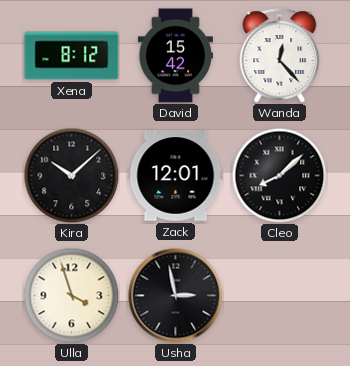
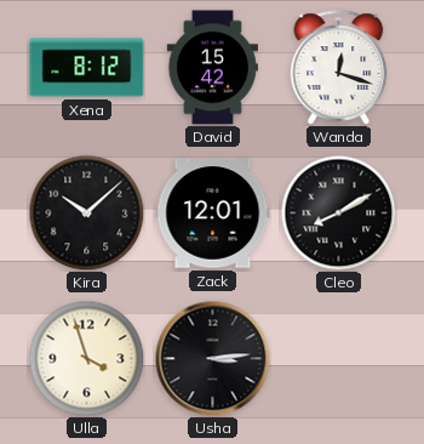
Wanda: 12:23 -> 12:18
Cleo: 8:08 -> 8:10
Usha: 2:58 -> 3:14
